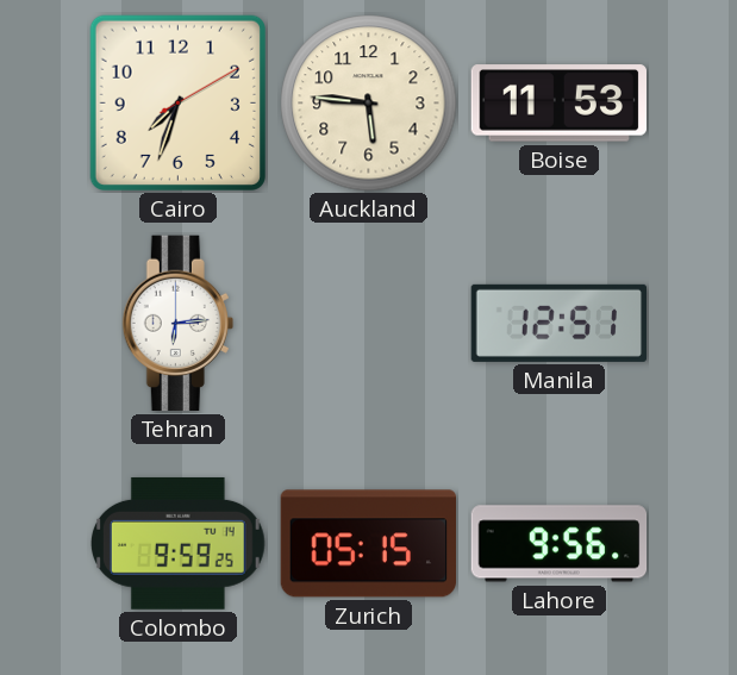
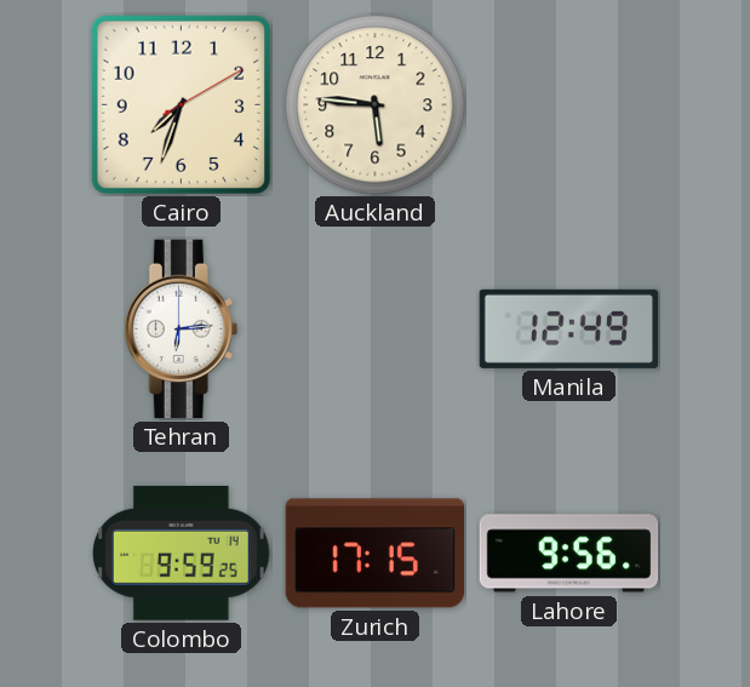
Boise: 11:53 -> none
Manila: 12:51 -> 12:49
Zurich: 05:15 -> 17:15
